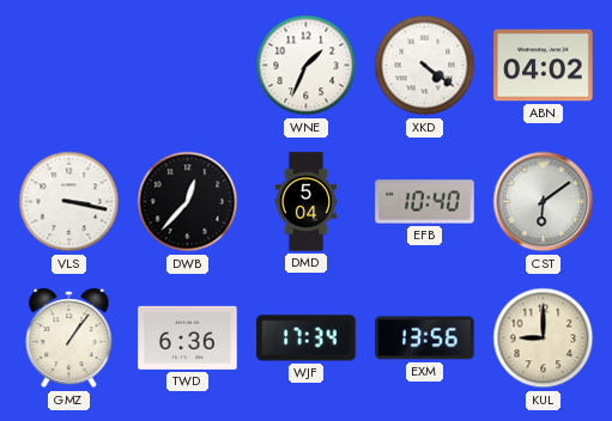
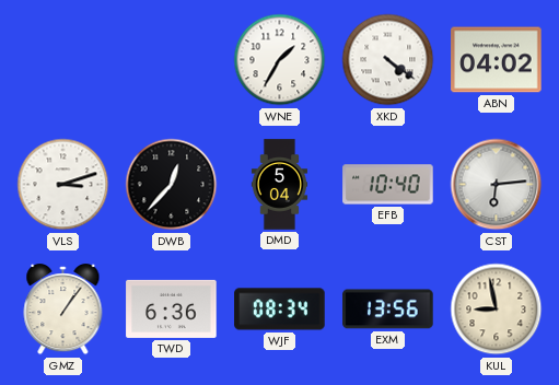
WNE: 1:34 -> 1:35
VLS: 3:17 -> 3:12
CST: 6:09 -> 6:14
WJF: 17:34 -> 08:34
KUL: 9:00 -> 8:58
